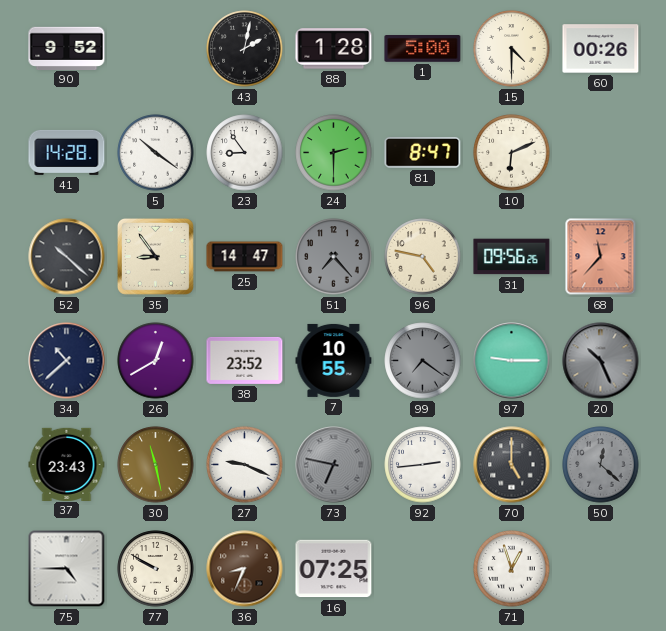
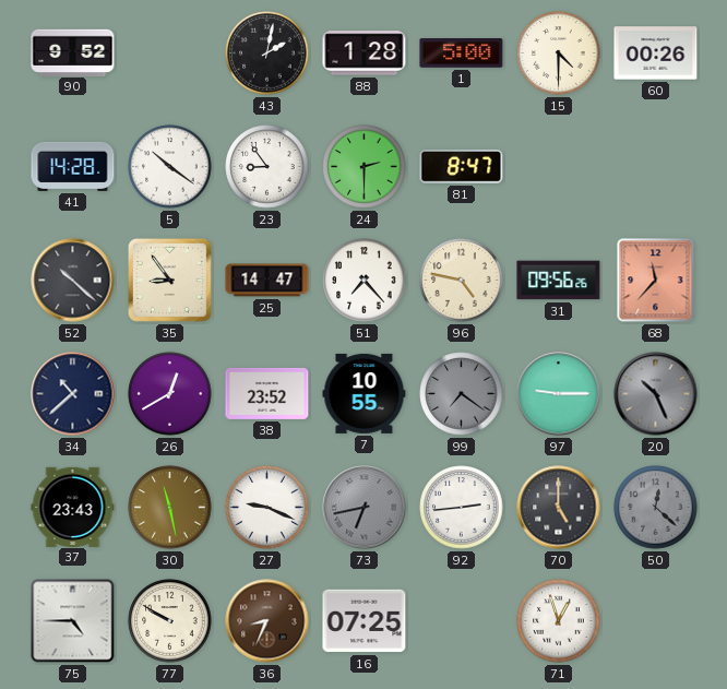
10: 6:11 -> none
51 dial: grey -> white
73: 6:47 -> 6:43
